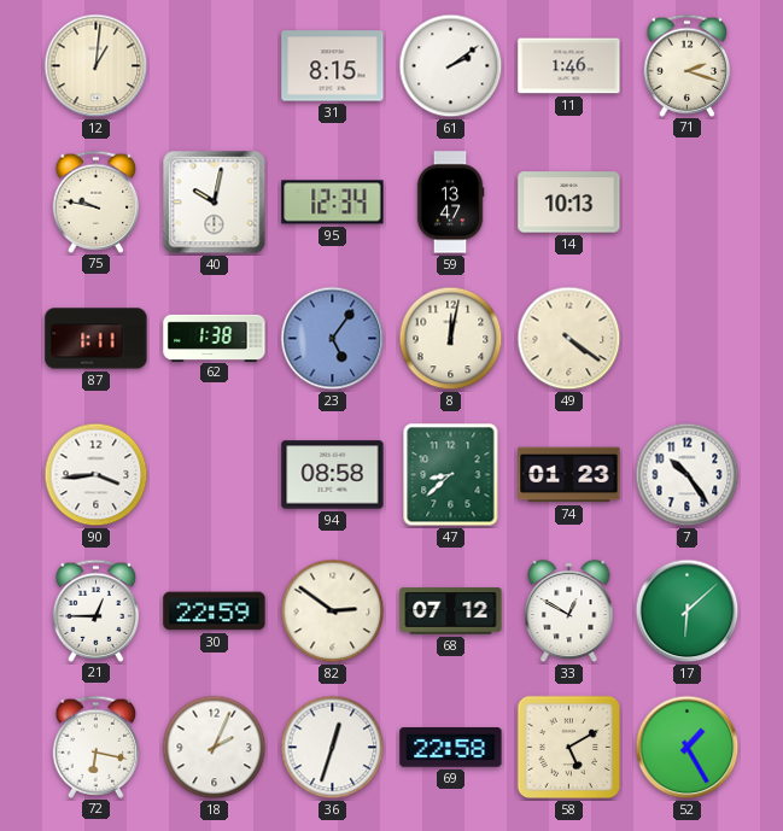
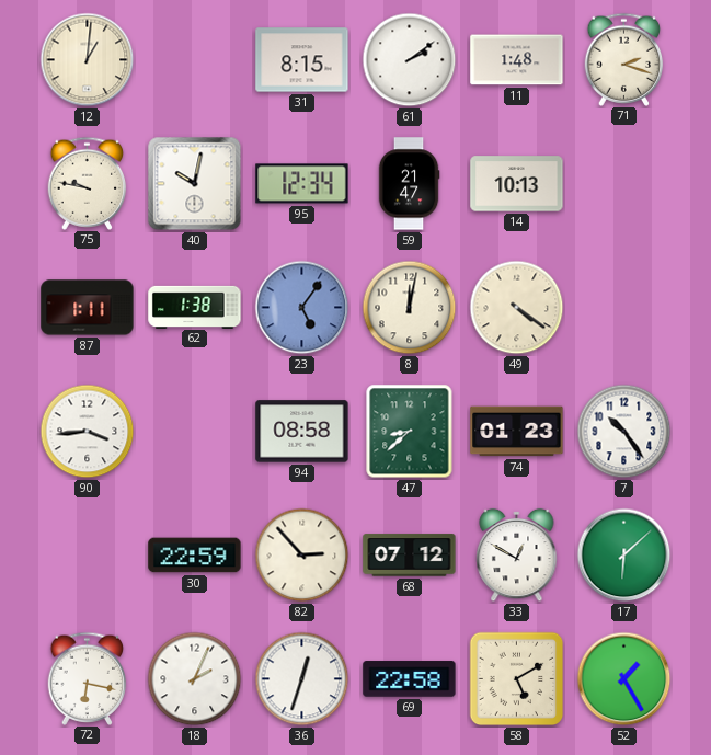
11: 1:46 -> 1:48
59: 13:47 -> 21:47
21: 12:45 -> none
82: 2:51 -> 2:53
